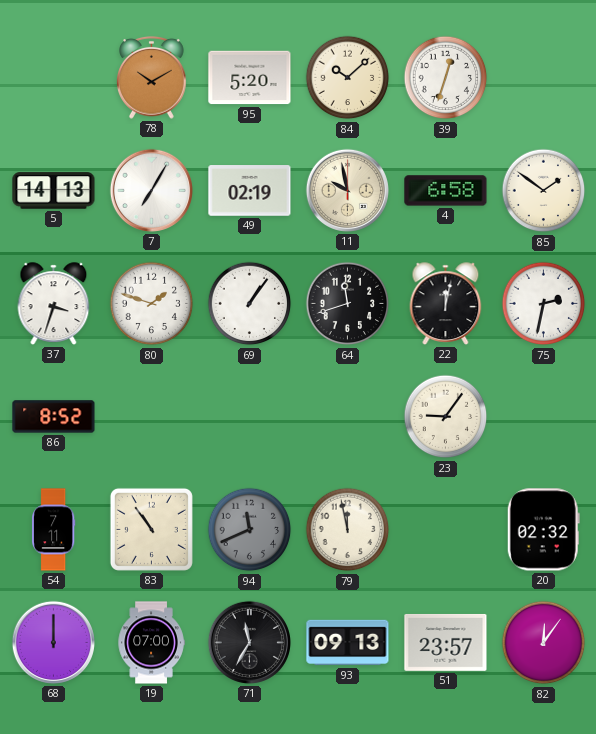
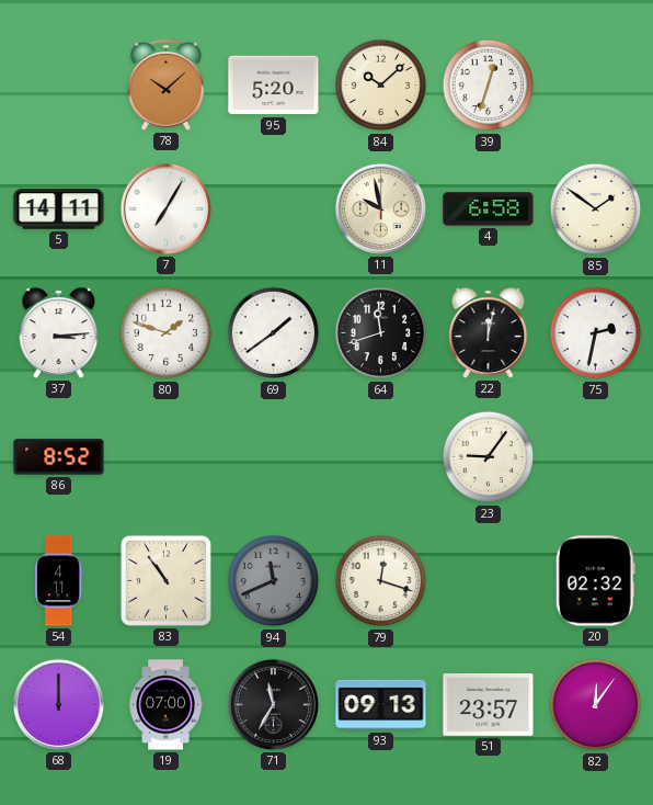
78: 10:10 -> 10:08
5: 14:13 -> 14:11
49: 02:19 -> none
37: 3:33 -> 3:14
69: 1:06 -> 1:39
54: 7:11 -> 4:11
79: 11:58 -> 12:18
